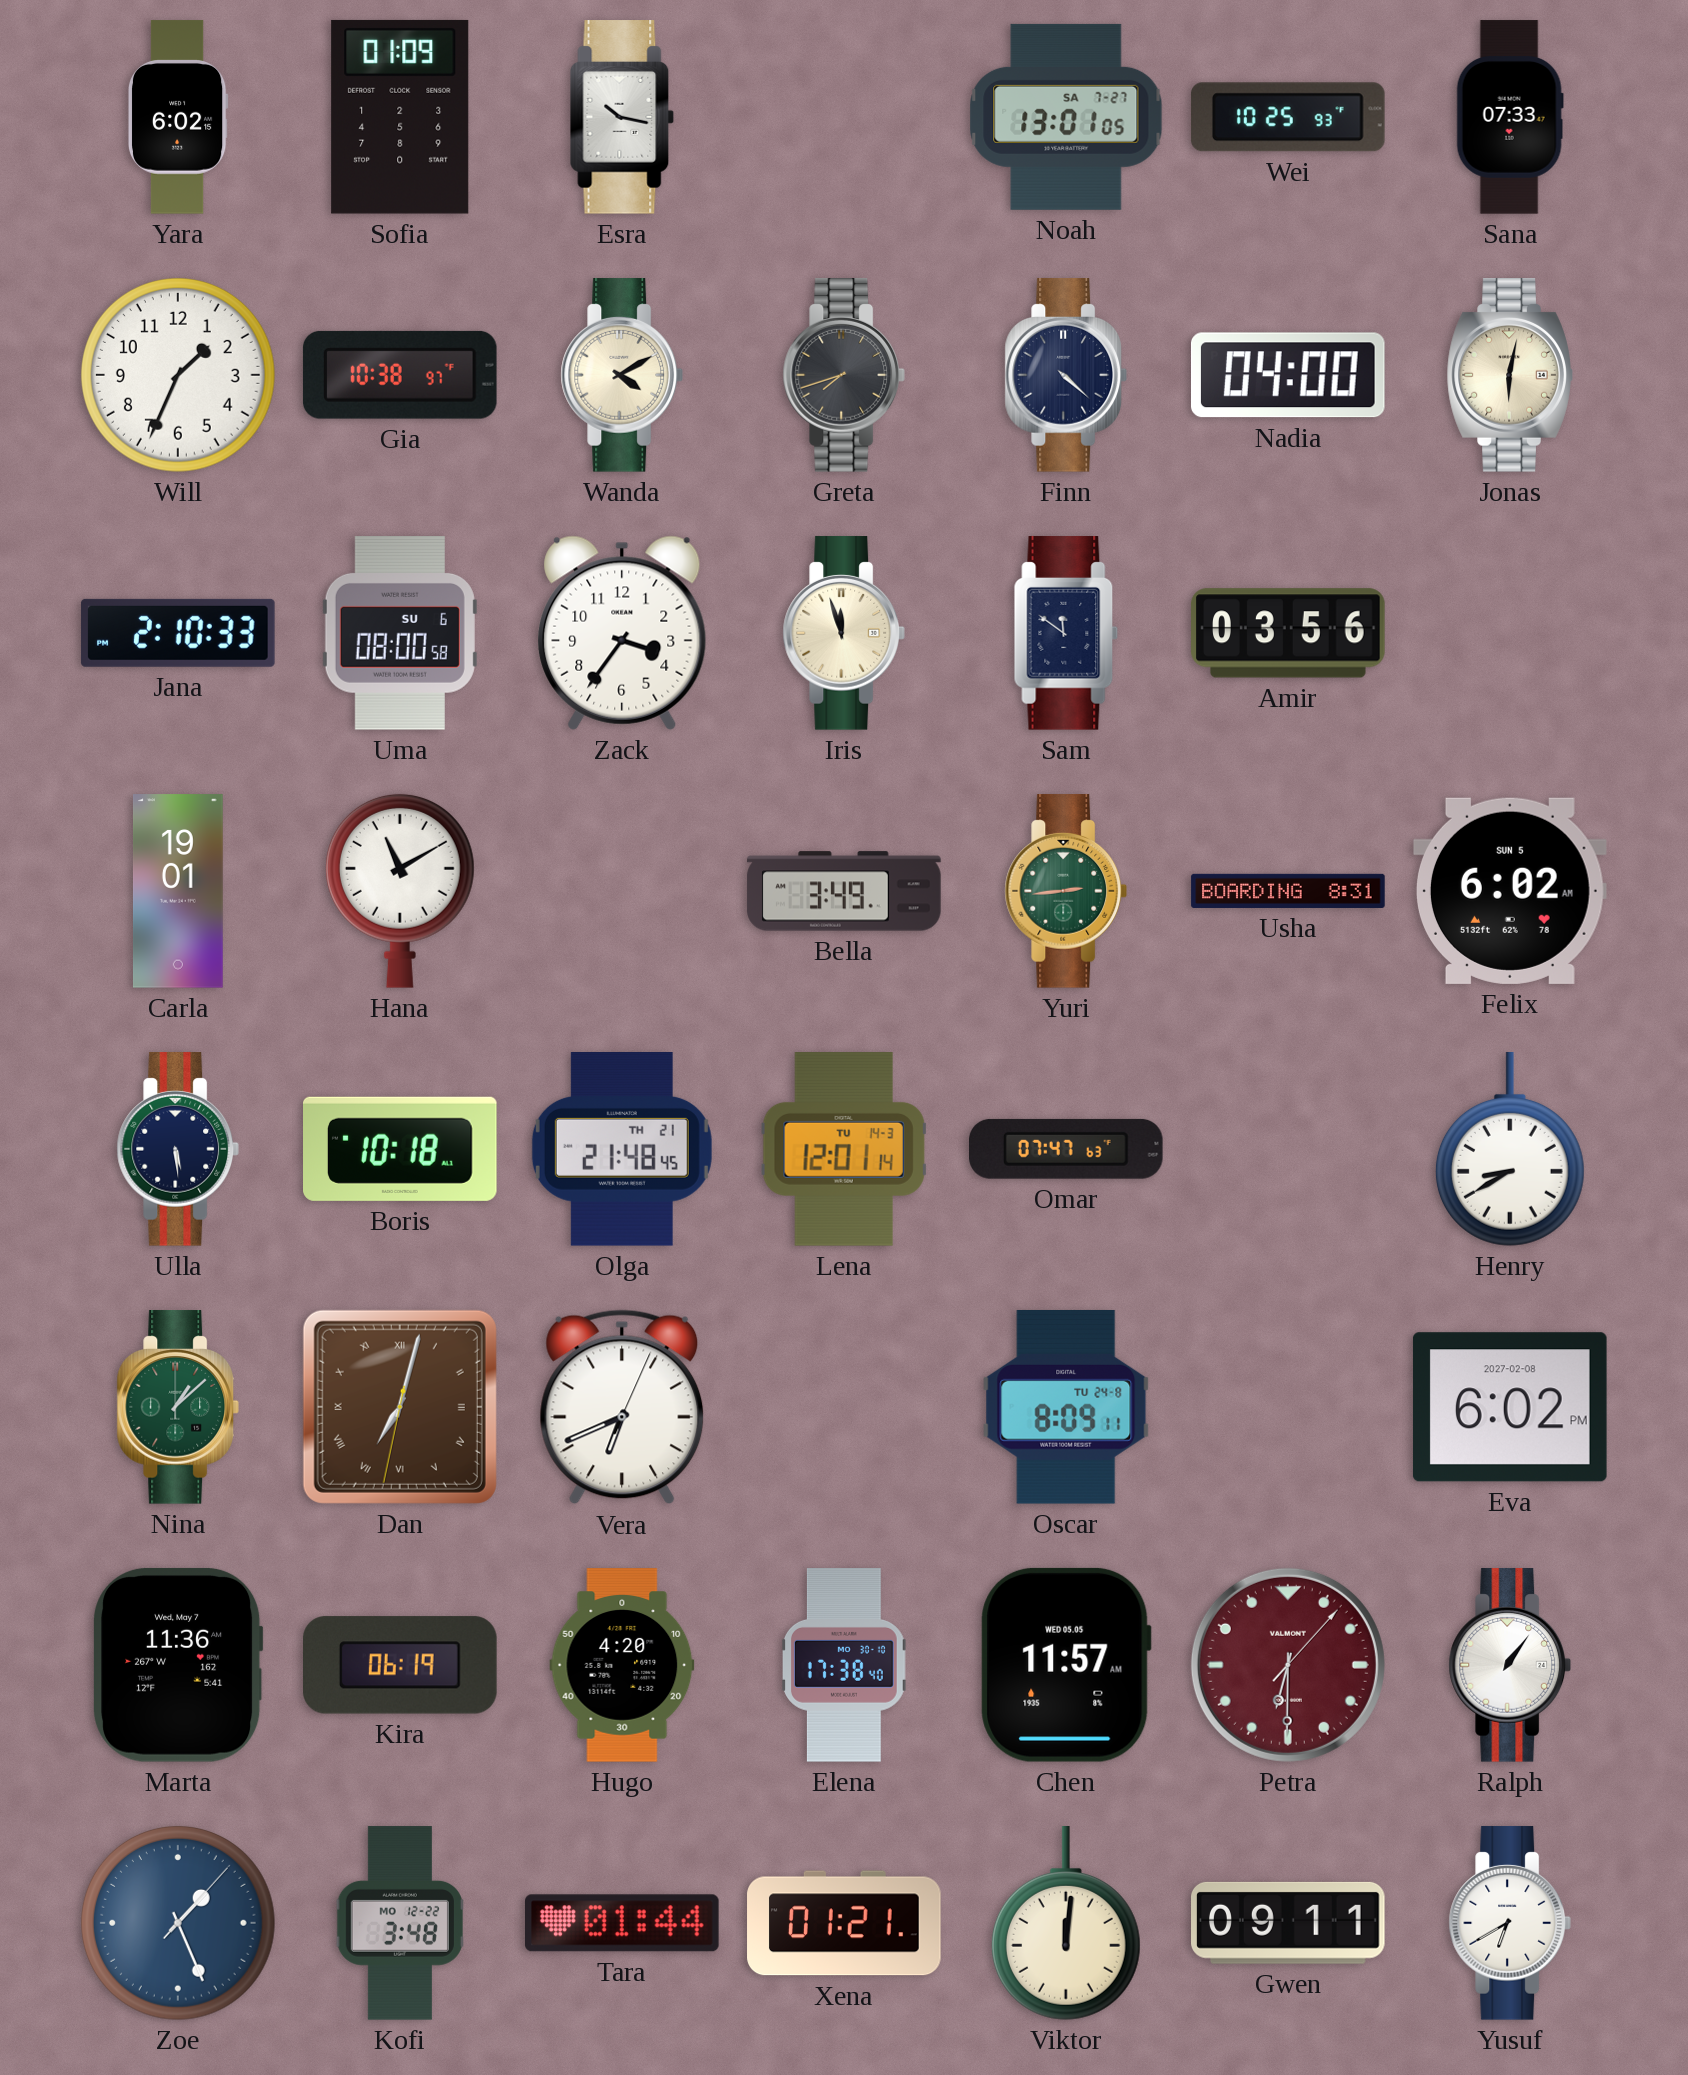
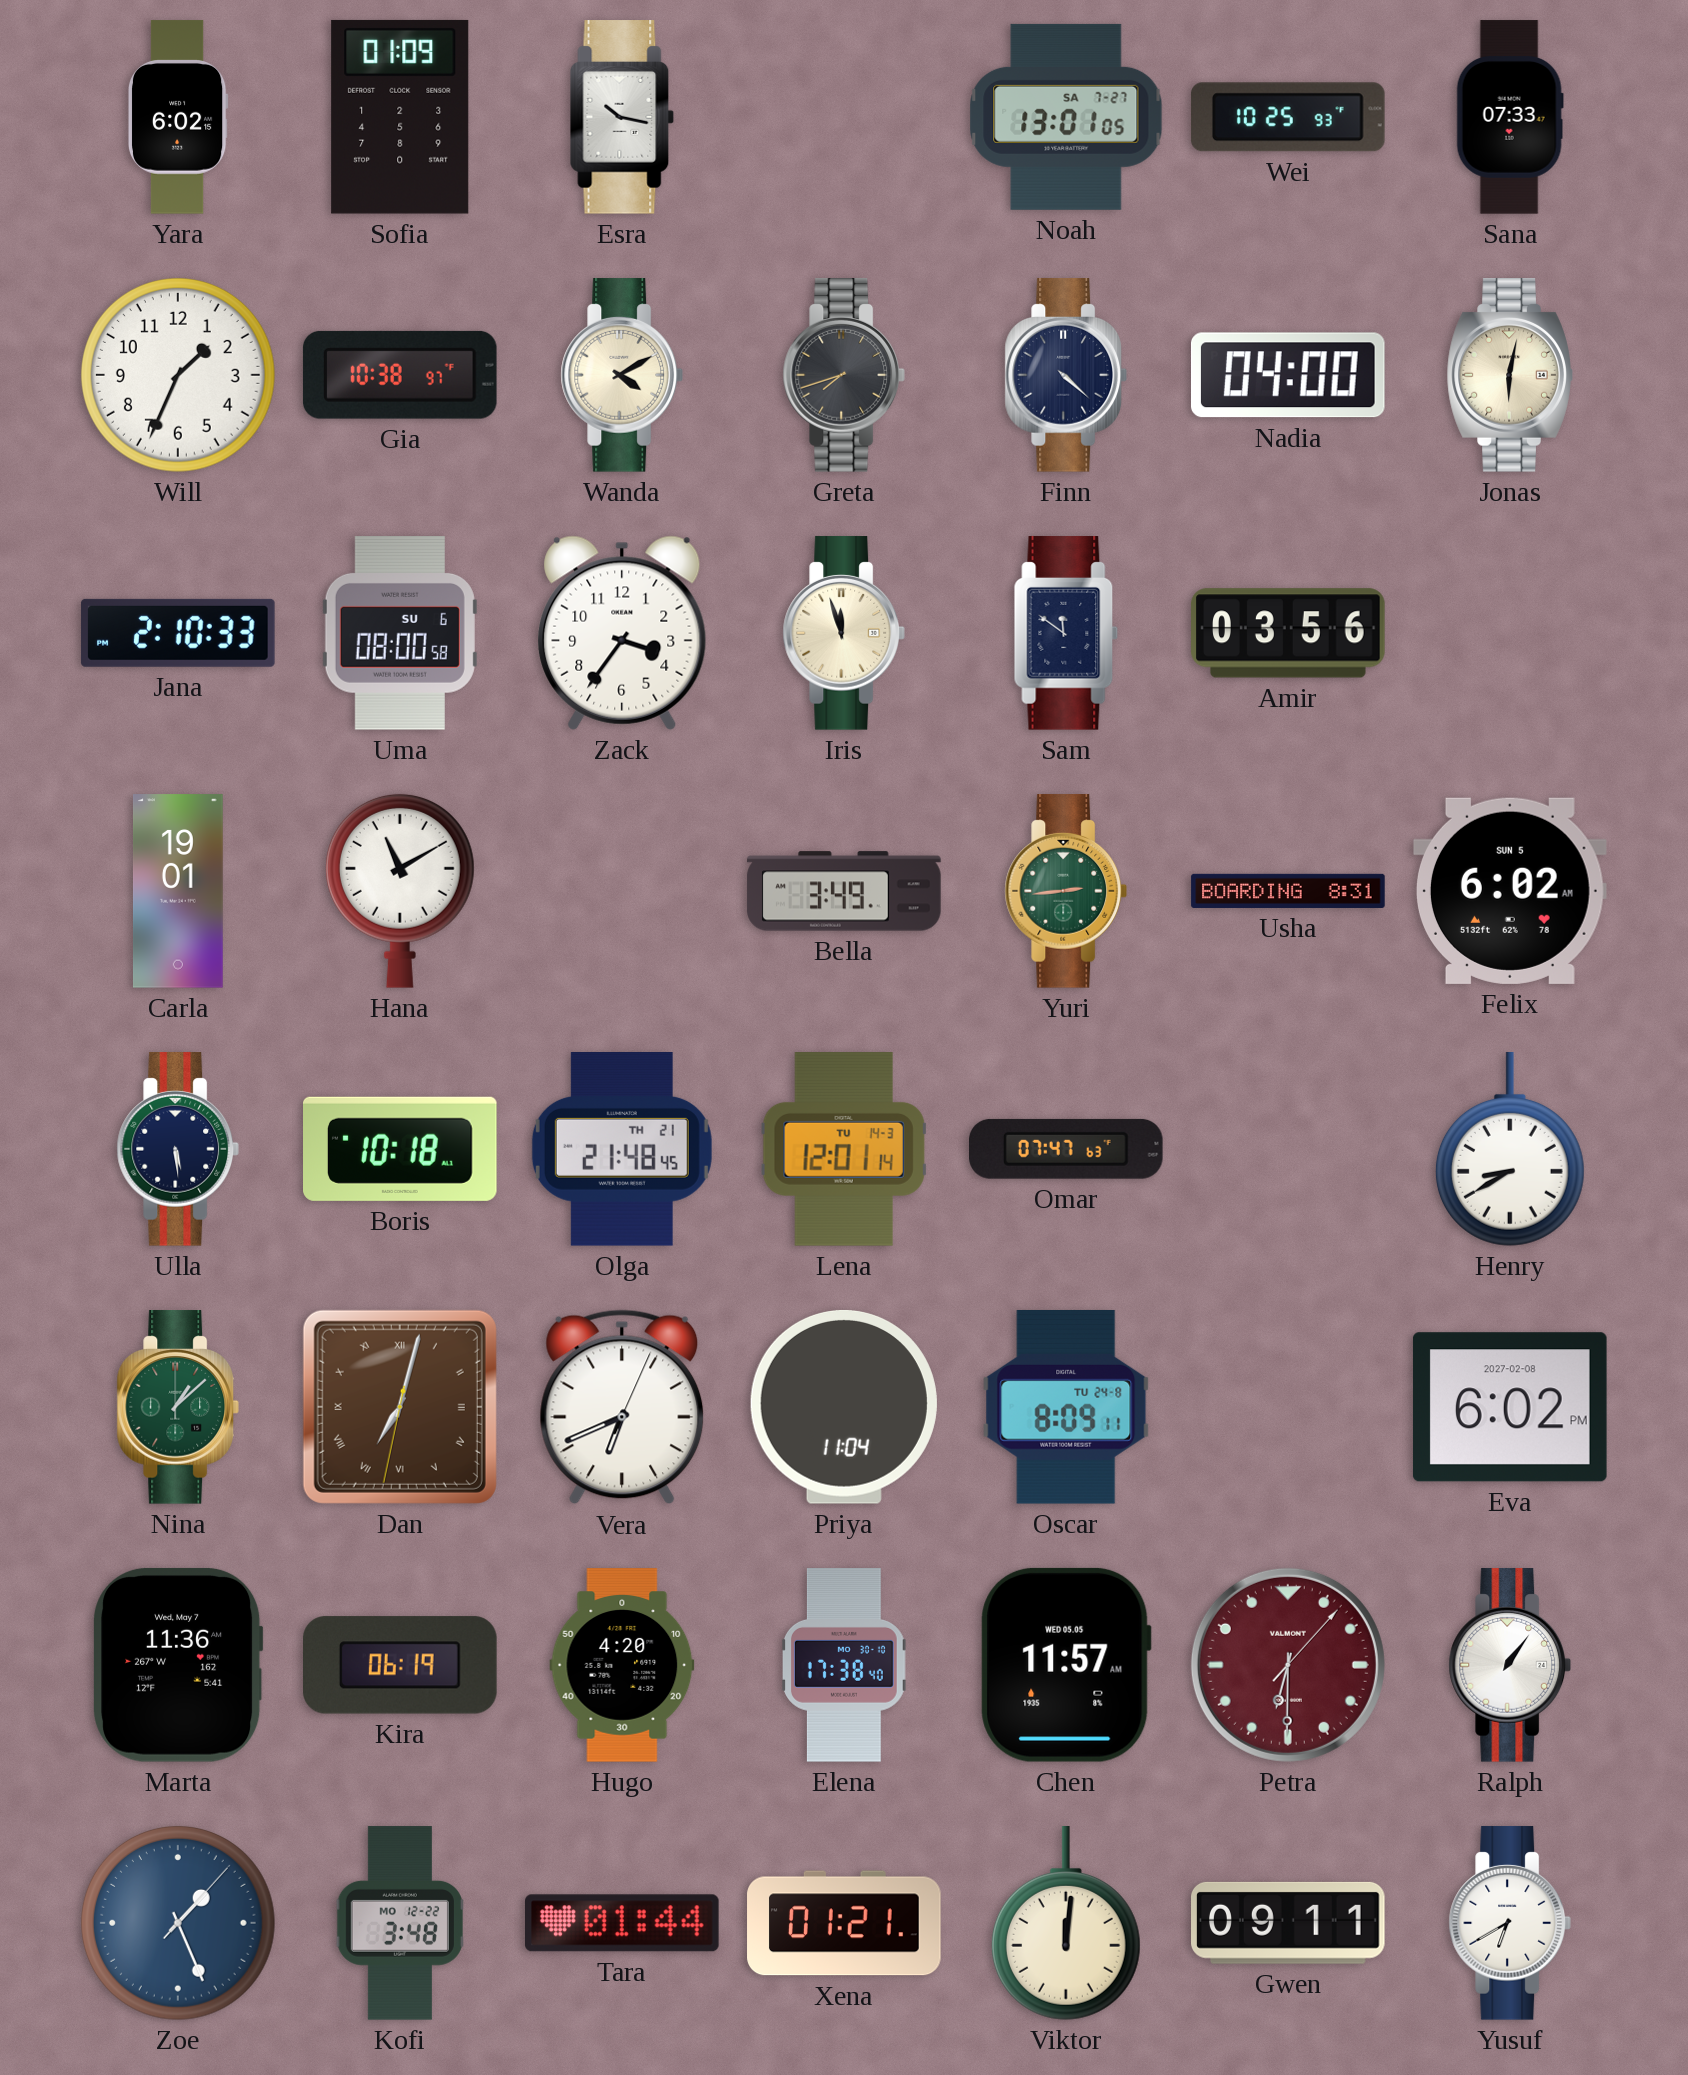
Priya: none -> 11:04
